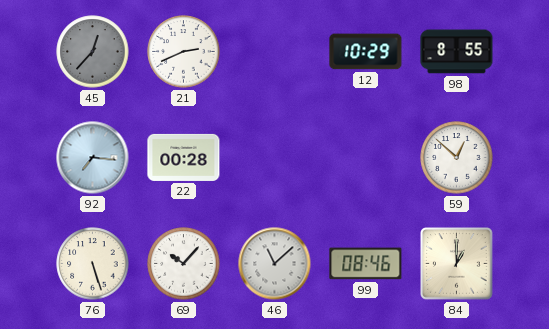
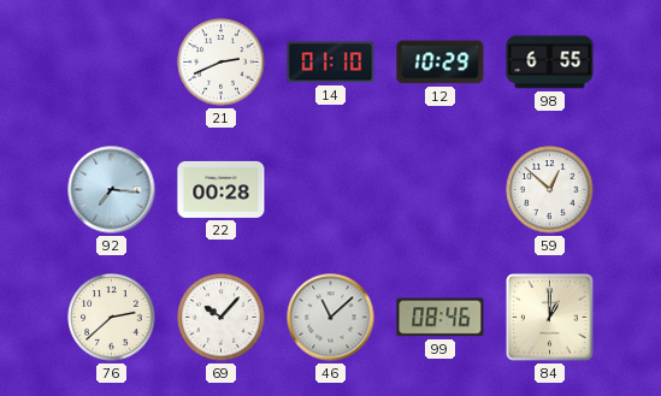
45: 12:37 -> none
14: none -> 01:10
98: 8:55 -> 6:55
76: 5:27 -> 2:38
